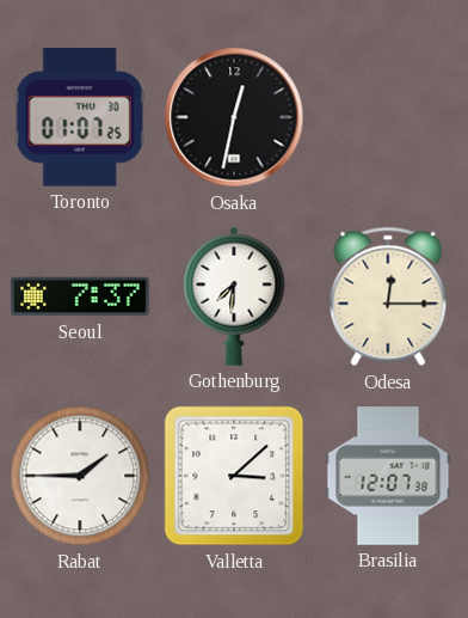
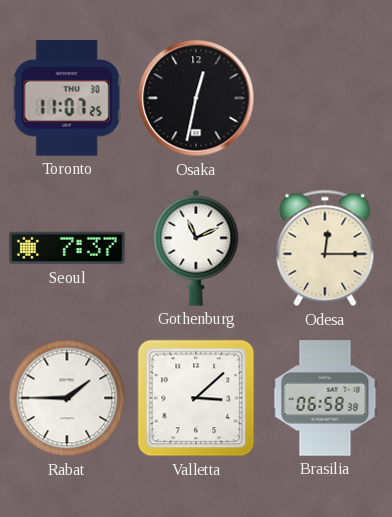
Toronto: 01:07 -> 11:07
Gothenburg: 7:31 -> 11:11
Brasilia: 12:07 -> 06:58
